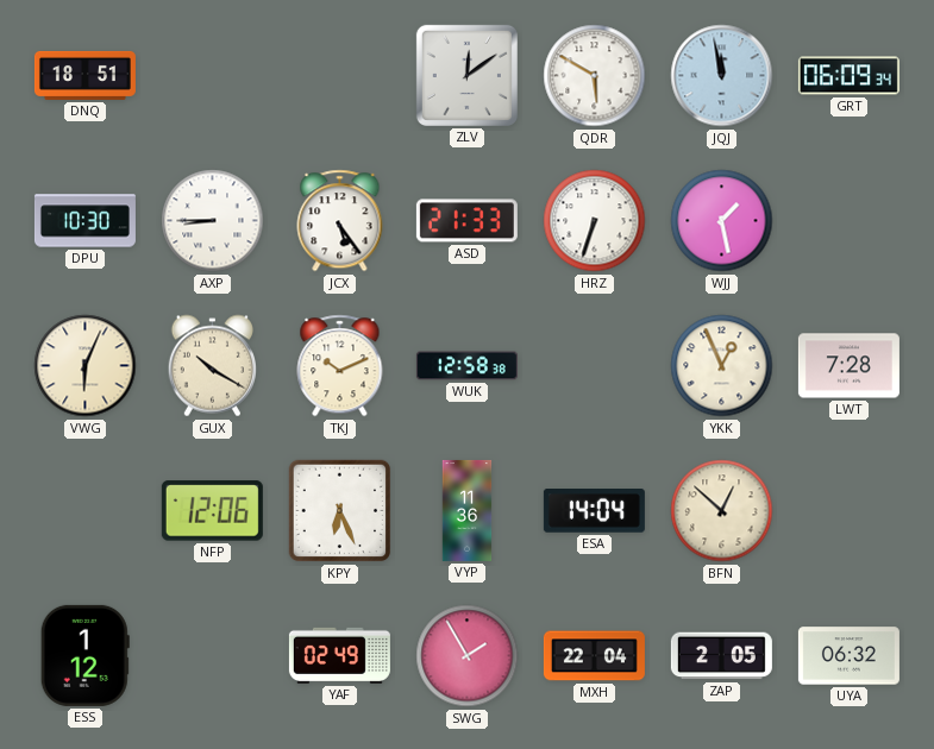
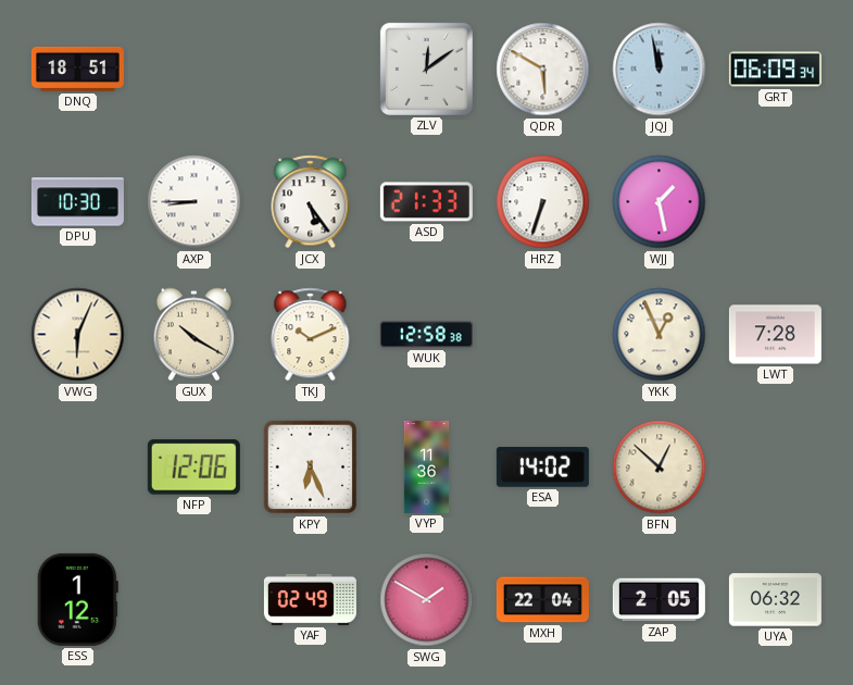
ESA: 14:04 -> 14:02
SWG: 1:55 -> 1:50
